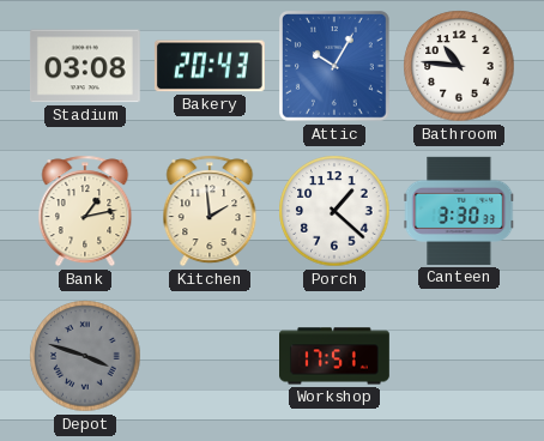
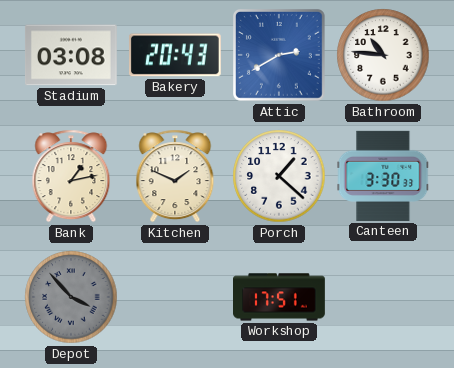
Attic: 10:05 -> 2:40
Kitchen: 1:59 -> 1:49
Depot: 3:48 -> 3:53
